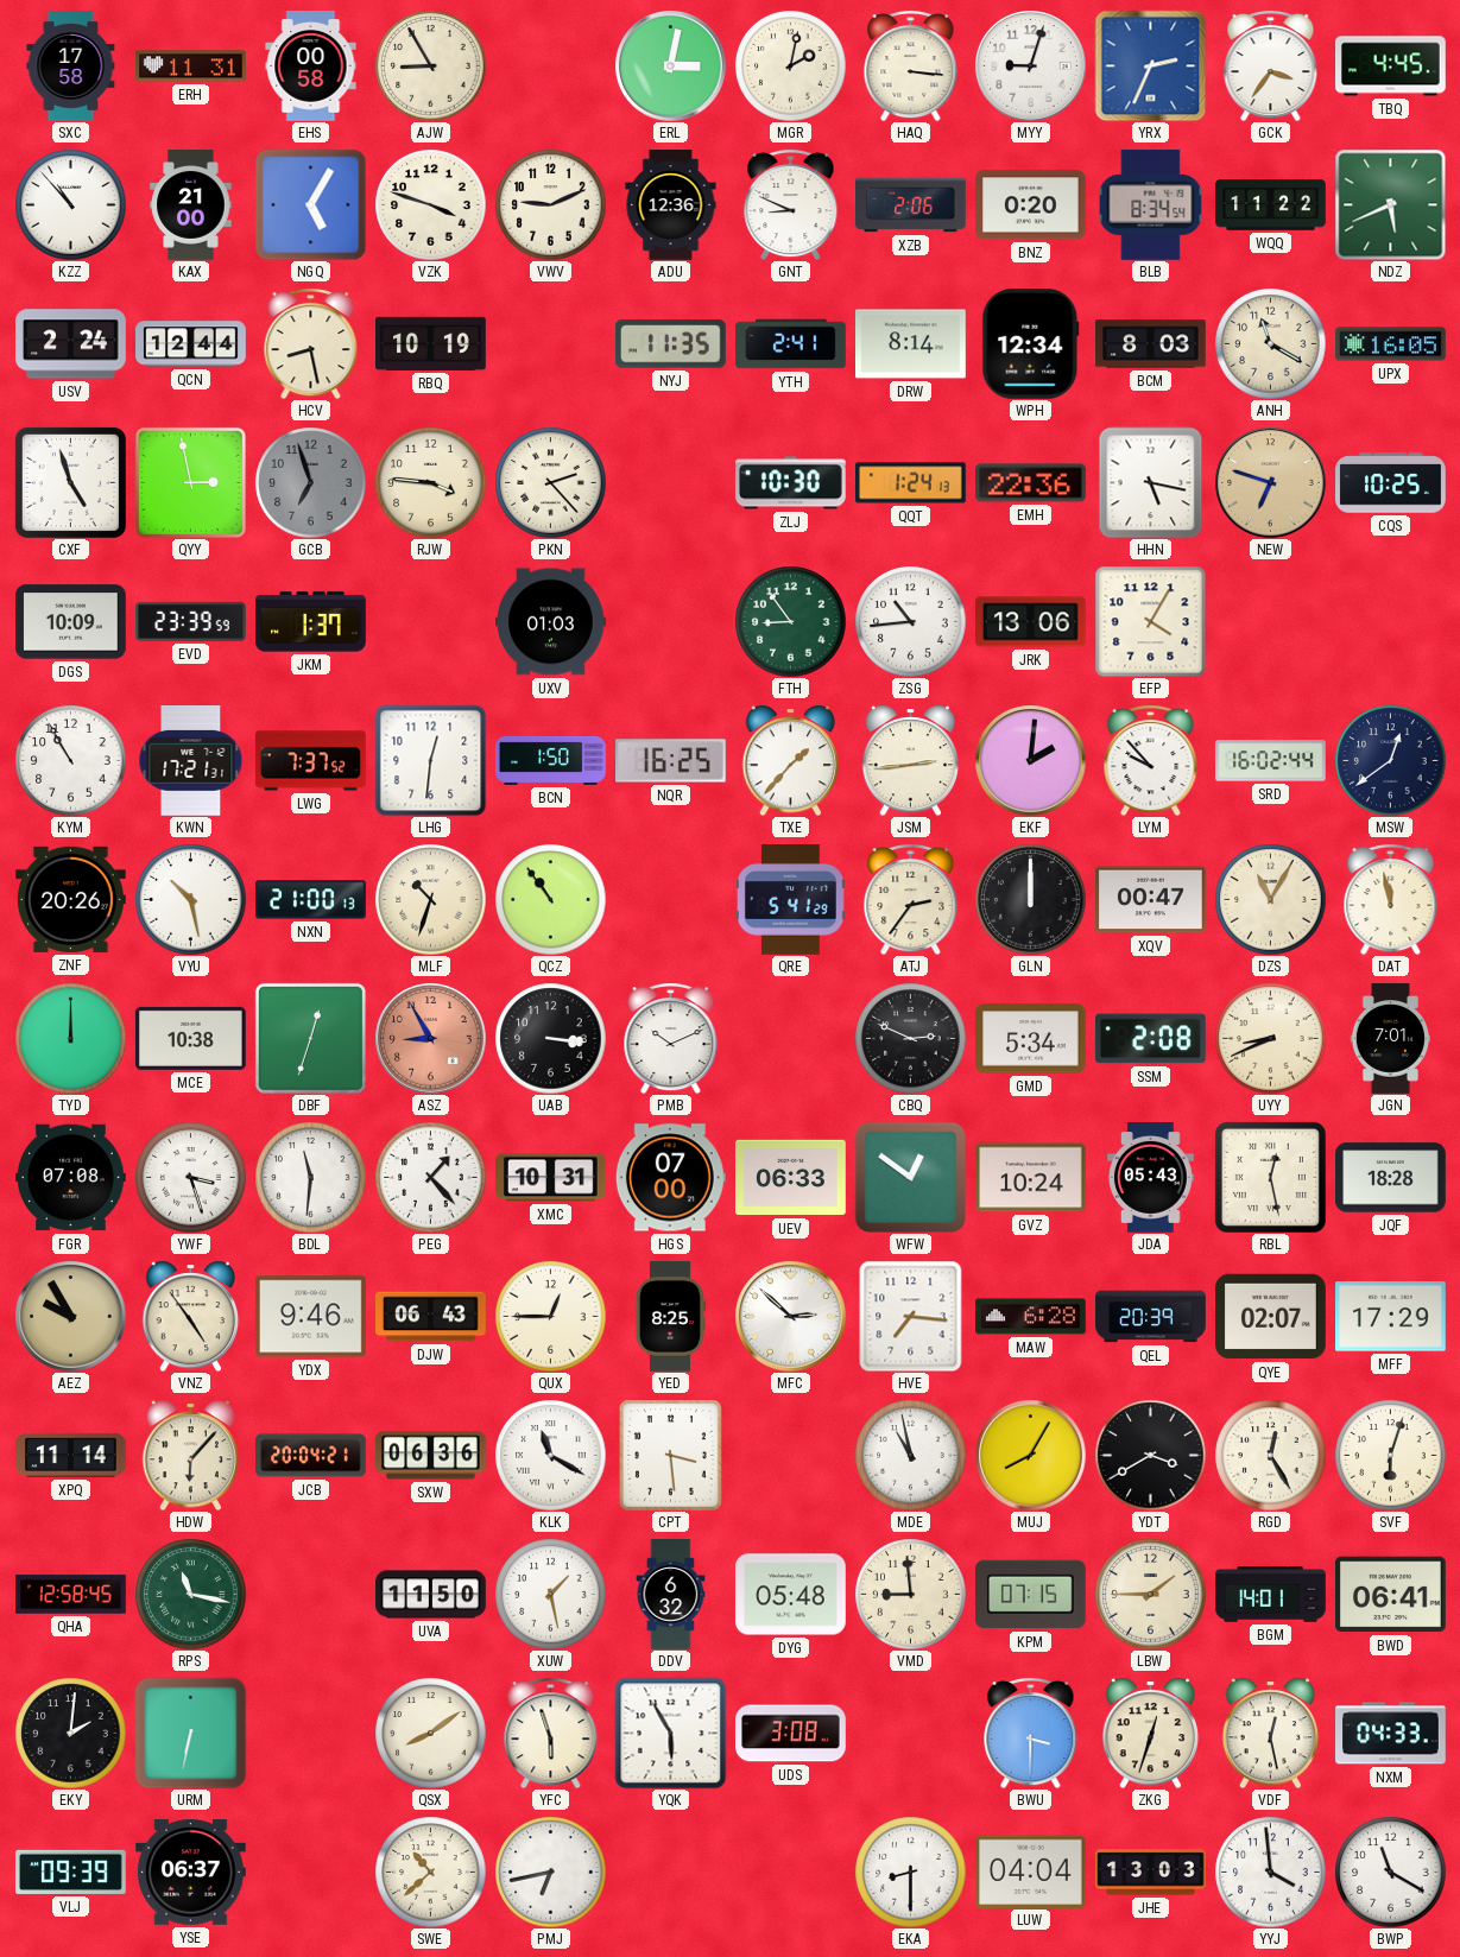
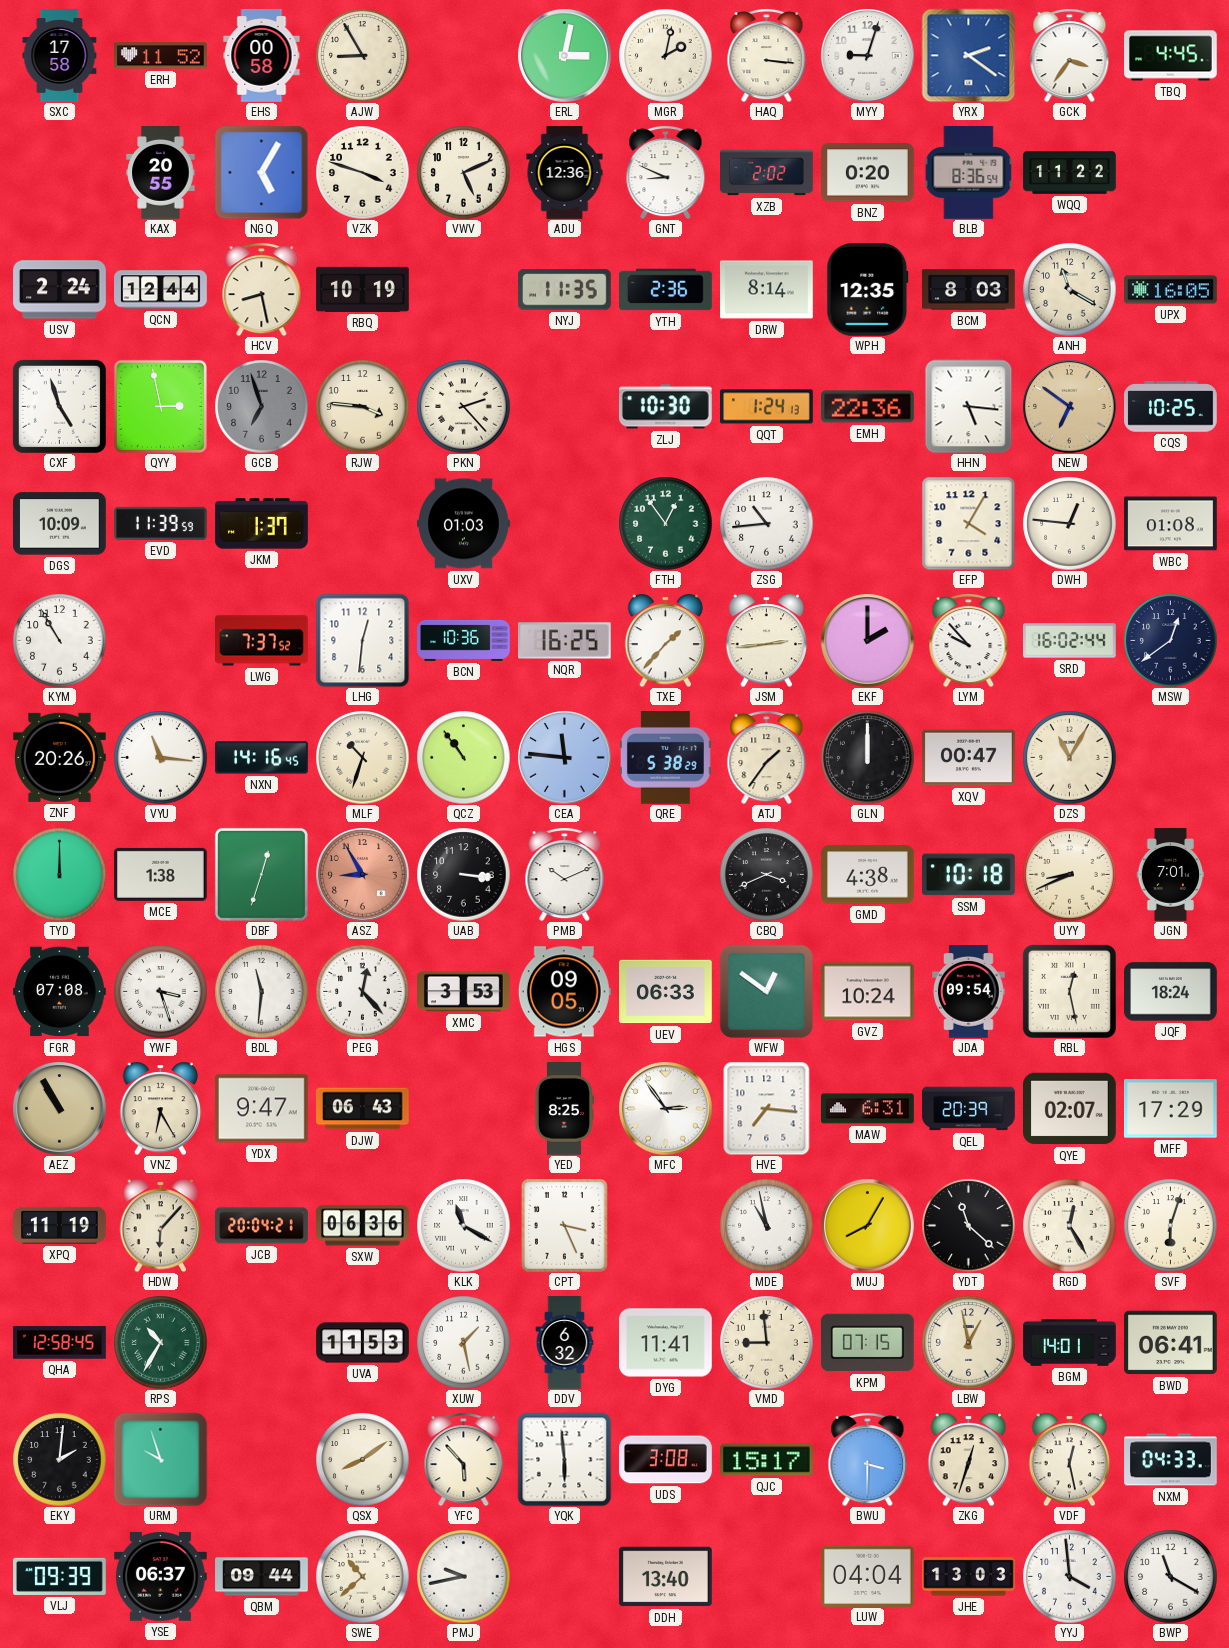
ERH: 11:31 -> 11:52
YRX: 2:34 -> 2:21
KZZ: 10:53 -> none
KAX: 21:00 -> 20:55
VWV: 9:11 -> 5:11
XZB: 2:06 -> 2:02
BLB: 8:34 -> 8:36
NDZ: 5:41 -> none
YTH: 2:41 -> 2:36
WPH: 12:34 -> 12:35
HHN: 5:17 -> 5:16
NEW: 6:48 -> 6:51
EVD: 23:39 -> 11:39
FTH: 8:54 -> 12:54
JRK: 13:06 -> none
DWH: none -> 12:46
WBC: none -> 01:08
KWN: 17:21 -> none
BCN: 1:50 -> 10:36
EKF: 2:01 -> 2:00
VYU: 10:28 -> 11:16
NXN: 21:00 -> 14:16
CEA: none -> 11:46
QRE: 5:41 -> 5:38
ATJ: 2:36 -> 1:36
DAT: 11:58 -> none
MCE: 10:38 -> 1:38
CBQ: 2:49 -> 3:41
GMD: 5:34 -> 4:38
SSM: 2:08 -> 10:18
PEG: 1:23 -> 12:23
XMC: 10:31 -> 3:53
HGS: 07:00 -> 09:05
JDA: 05:43 -> 09:54
JQF: 18:28 -> 18:24
AEZ: 9:55 -> 10:55
VNZ: 4:54 -> 6:25
YDX: 9:46 -> 9:47
QUX: 12:45 -> none
MFC: 2:52 -> 2:54
MAW: 6:28 -> 6:31
XPQ: 11:14 -> 11:19
CPT: 3:29 -> 3:26
YDT: 3:40 -> 11:22
RPS: 11:17 -> 10:35
UVA: 11:50 -> 11:53
DYG: 05:48 -> 11:41
LBW: 1:45 -> 12:58
URM: 6:32 -> 9:57
YFC: 5:57 -> 5:53
YQK: 5:55 -> 5:59
QJC: none -> 15:17
QBM: none -> 09:44
PMJ: 6:43 -> 9:43
DDH: none -> 13:40
EKA: 8:30 -> none
